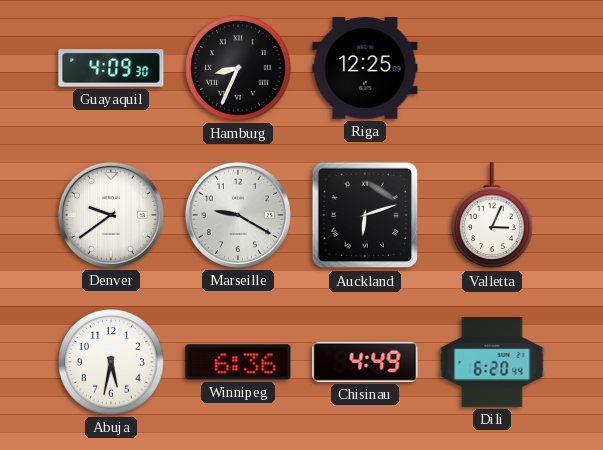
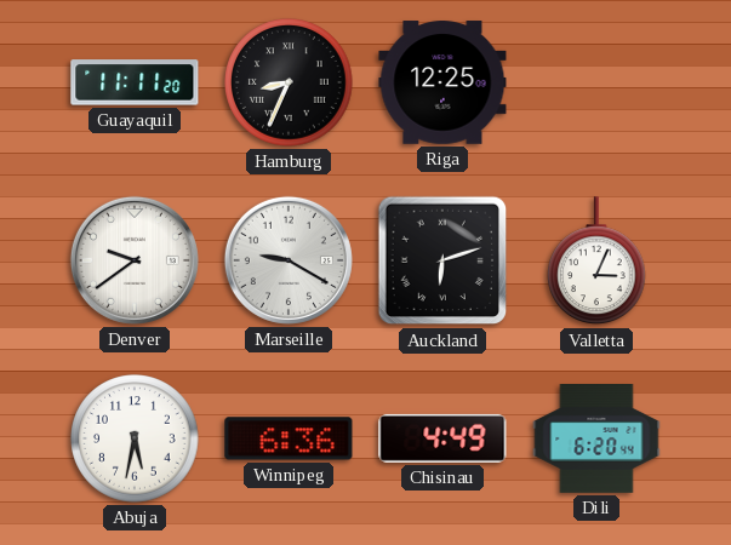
Guayaquil: 4:09 -> 11:11
